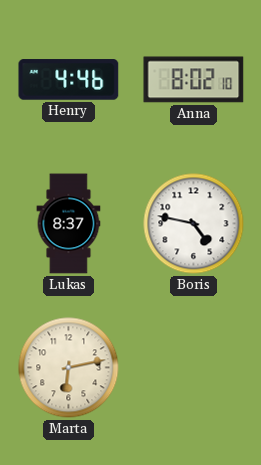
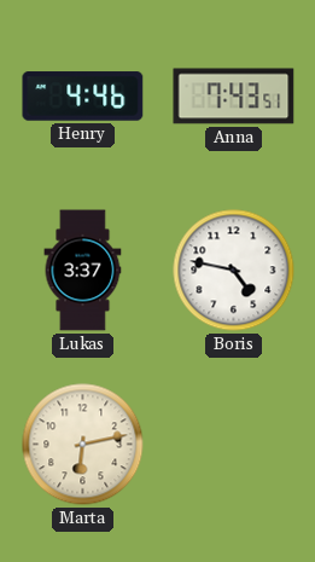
Anna: 8:02 -> 7:43
Lukas: 8:37 -> 3:37
